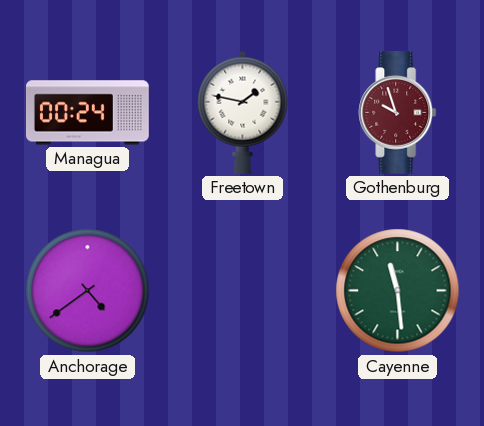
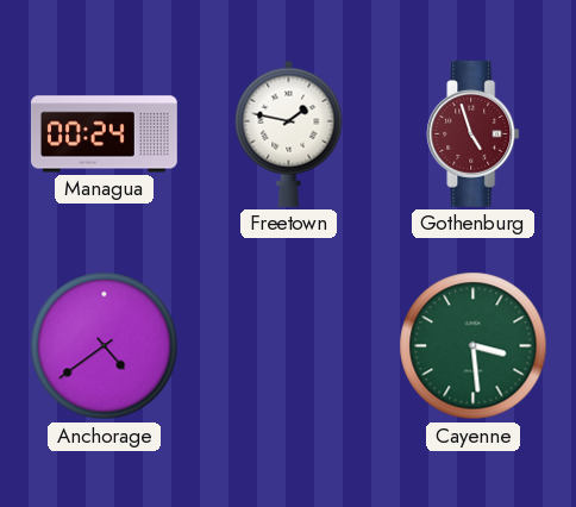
Gothenburg: 9:57 -> 4:57
Cayenne: 11:29 -> 3:29
